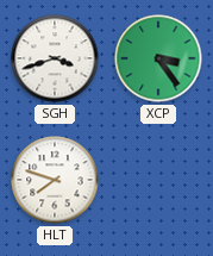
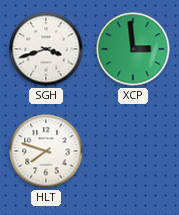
XCP: 3:24 -> 2:59
